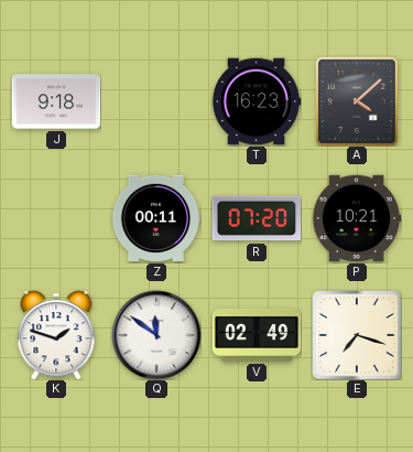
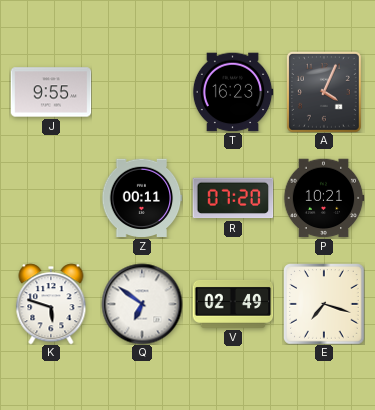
J: 9:18 -> 9:55
A: 4:08 -> 4:04
K: 1:48 -> 5:48
Q: 11:51 -> 6:51
